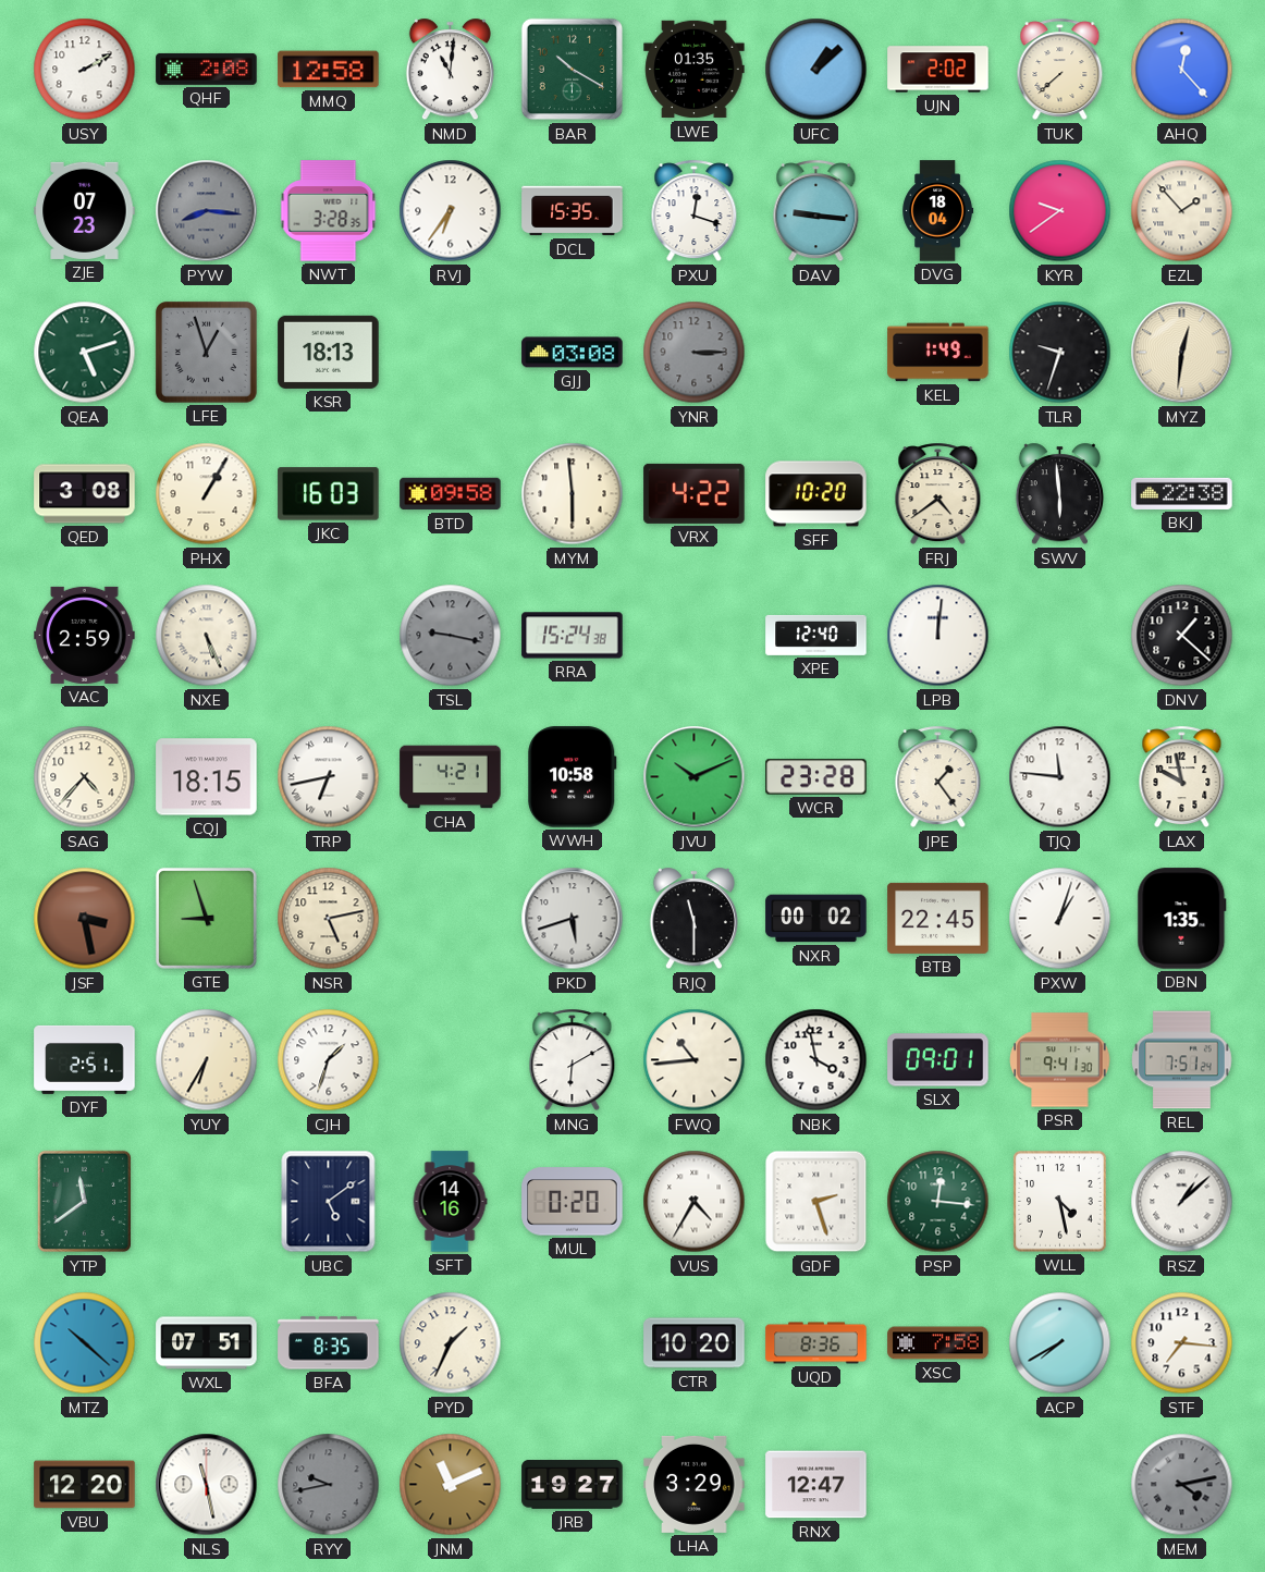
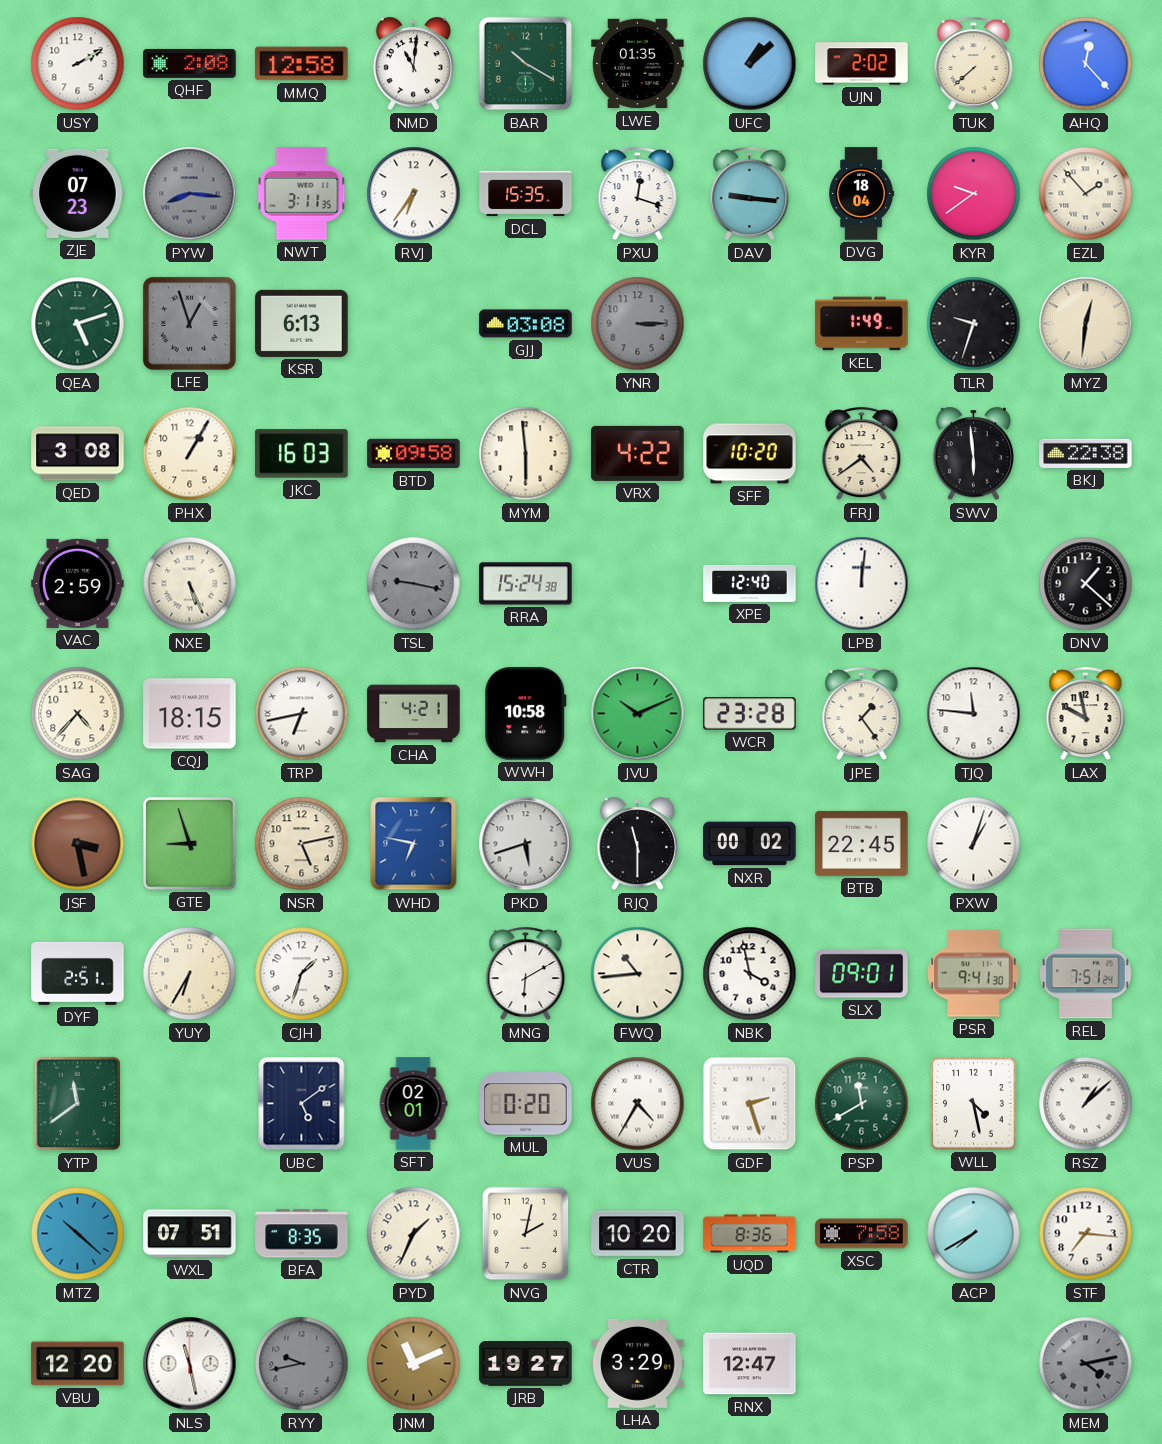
NWT: 3:28 -> 3:11
KSR: 18:13 -> 6:13
WHD: none -> 6:47
DBN: 1:35 -> none
SFT: 14:16 -> 02:01
PSP: 12:16 -> 11:40
NVG: none -> 2:02
